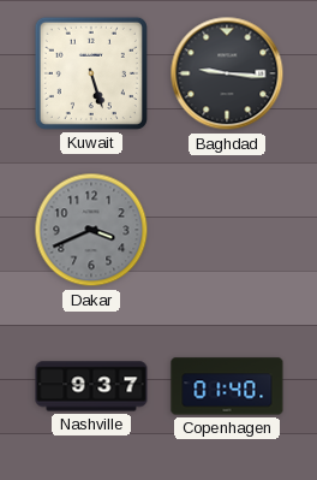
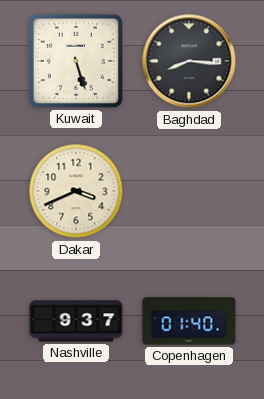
Baghdad: 9:16 -> 8:16
Dakar dial: grey -> cream
